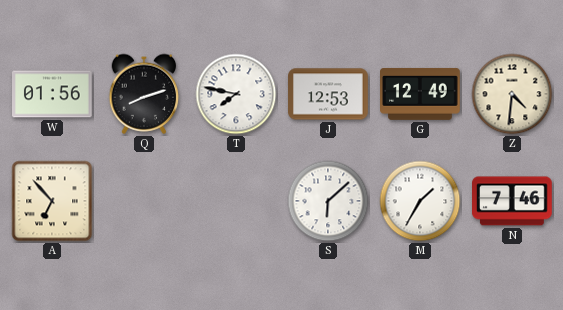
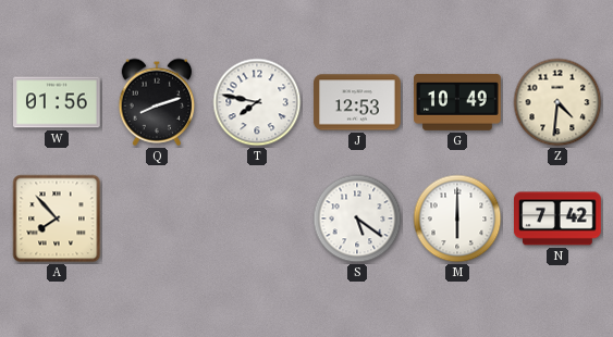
G: 12:49 -> 10:49
A: 6:53 -> 7:53
S: 6:08 -> 5:21
M: 1:35 -> 6:00
N: 7:46 -> 7:42
